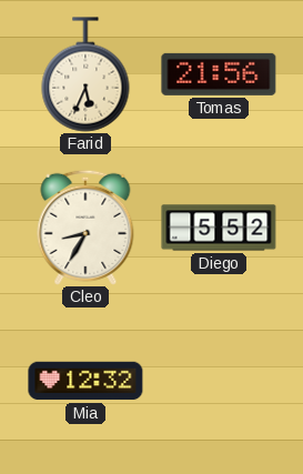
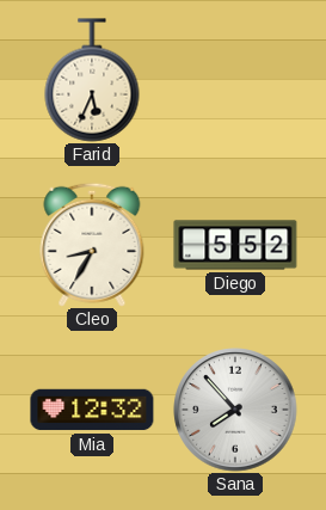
Tomas: 21:56 -> none
Sana: none -> 7:53
